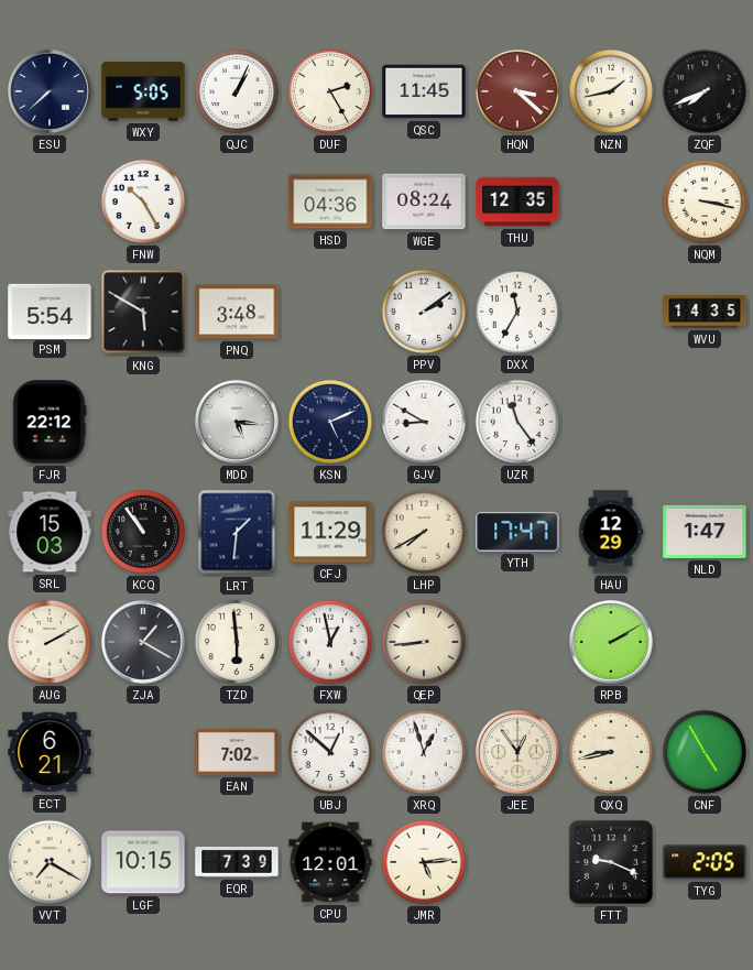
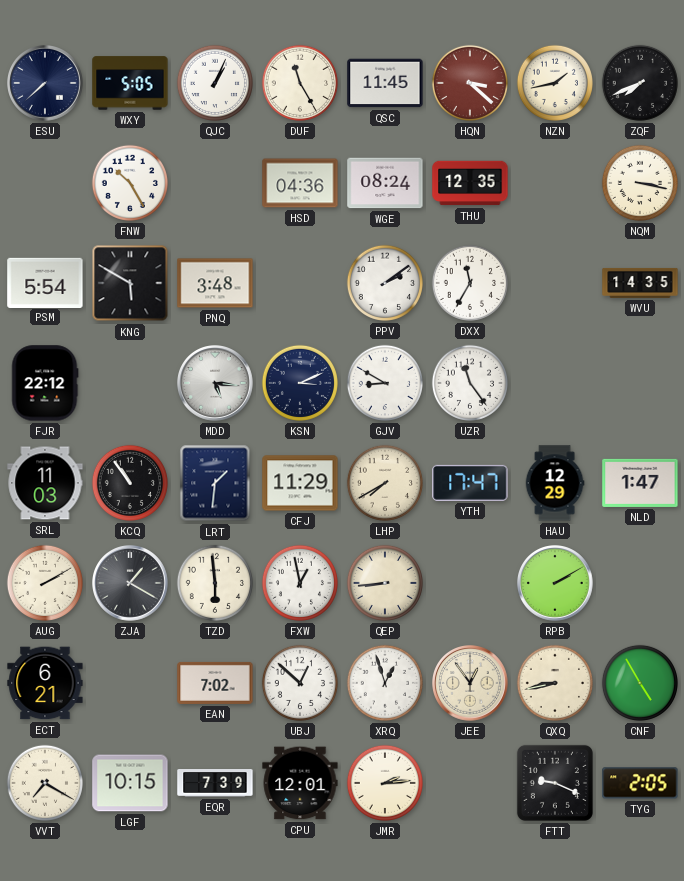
DUF: 2:25 -> 11:25
KSN: 5:11 -> 3:11
SRL: 15:03 -> 11:03
JMR: 5:14 -> 2:14
